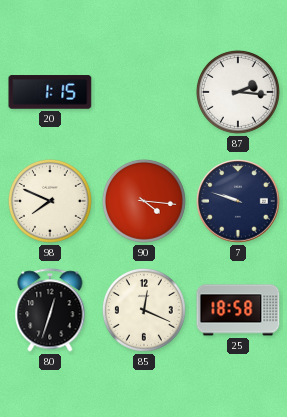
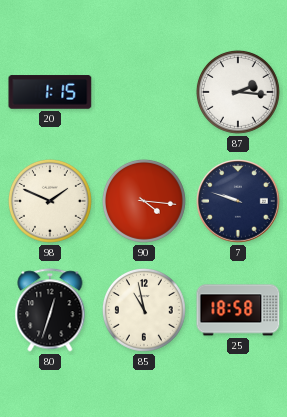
98: 7:49 -> 1:49
85: 12:19 -> 10:58
